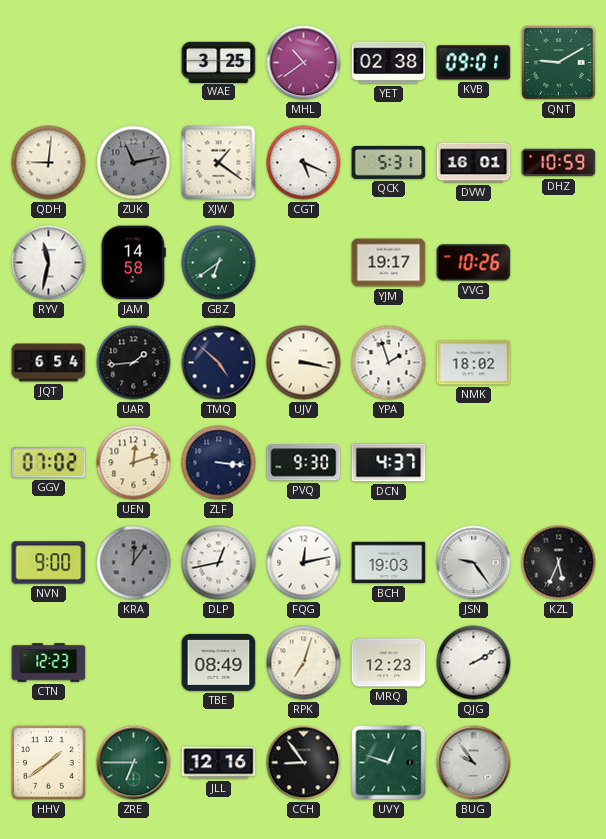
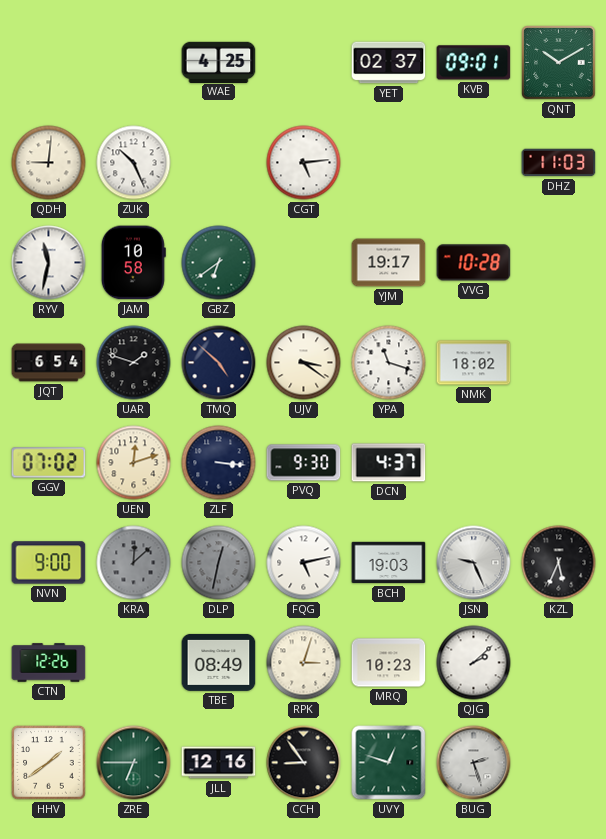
WAE: 3:25 -> 4:25
MHL: 10:39 -> none
YET: 02:38 -> 02:37
QNT: 9:10 -> 10:10
ZUK: 11:13 -> 10:26
ZUK dial: grey -> white
XJW: 1:21 -> none
CGT: 5:19 -> 5:14
QCK: 5:31 -> none
DVW: 16:01 -> none
DHZ: 10:59 -> 11:03
JAM: 14:58 -> 10:58
VVG: 10:26 -> 10:28
UAR: 1:44 -> 1:48
UJV: 3:17 -> 3:21
YPA: 1:57 -> 11:18
KRA: 12:06 -> 12:08
DLP: 12:43 -> 12:32
DLP dial: white -> grey
FQG: 12:13 -> 5:13
JSN: 9:24 -> 9:26
CTN: 12:23 -> 12:26
RPK: 7:03 -> 3:03
MRQ: 12:23 -> 10:23
QJG: 2:10 -> 2:08
BUG: 9:54 -> 2:27
